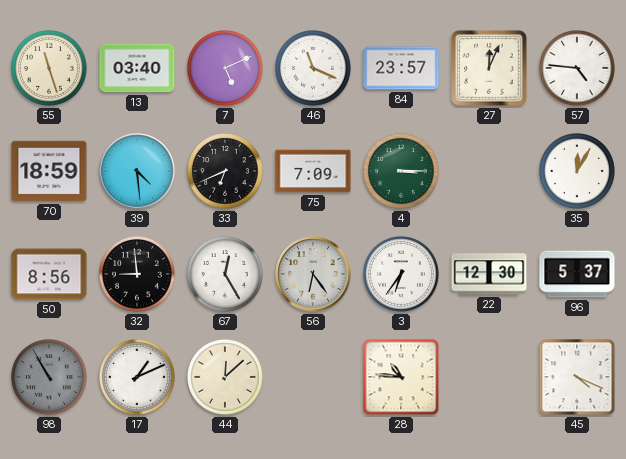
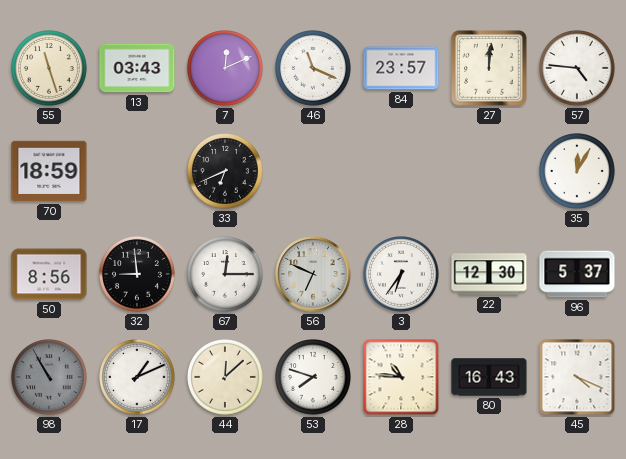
13: 03:40 -> 03:43
7: 5:11 -> 12:11
27: 12:04 -> 12:01
39: 4:29 -> none
75: 7:09 -> none
4: 3:15 -> none
67: 12:25 -> 12:15
56: 6:24 -> 6:49
53: none -> 7:48
80: none -> 16:43
